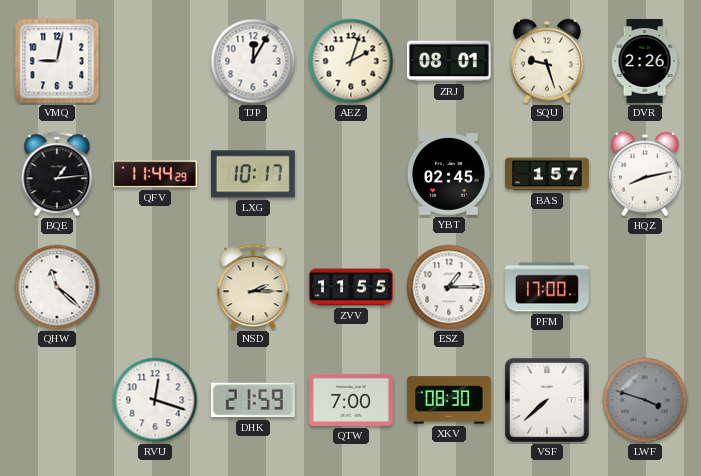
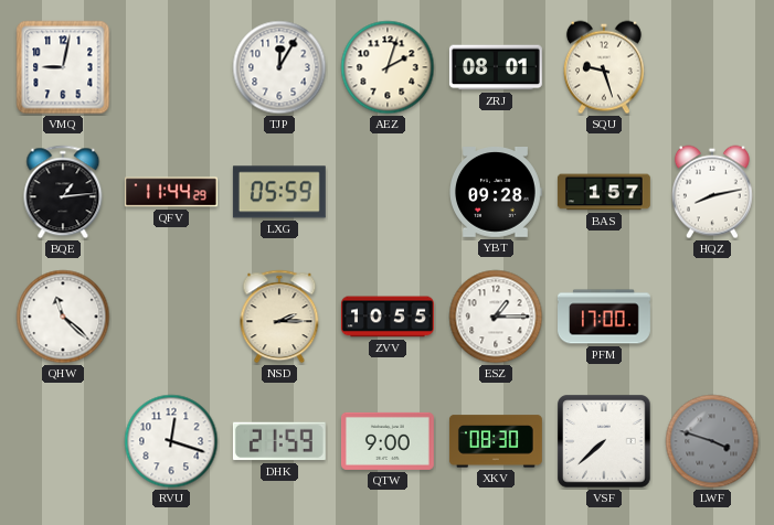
DVR: 2:26 -> none
LXG: 10:17 -> 05:59
YBT: 02:45 -> 09:28
ZVV: 11:55 -> 10:55
QTW: 7:00 -> 9:00
